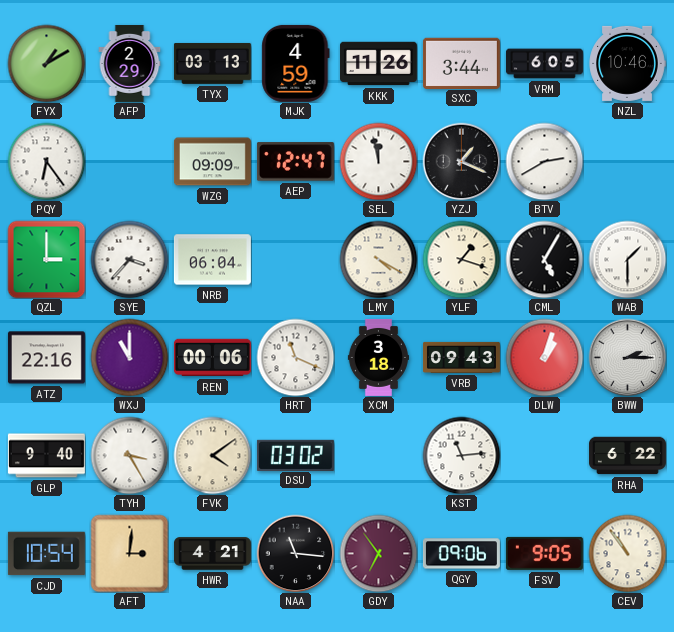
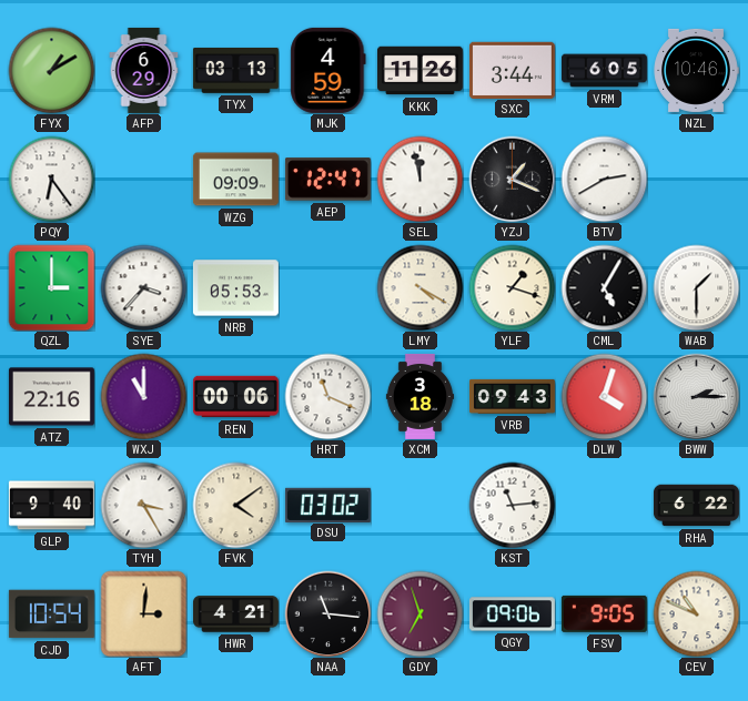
AFP: 2:29 -> 6:29
NRB: 06:04 -> 05:53
DLW: 1:03 -> 4:03
GDY: 6:54 -> 6:57
CEV: 10:54 -> 10:49
